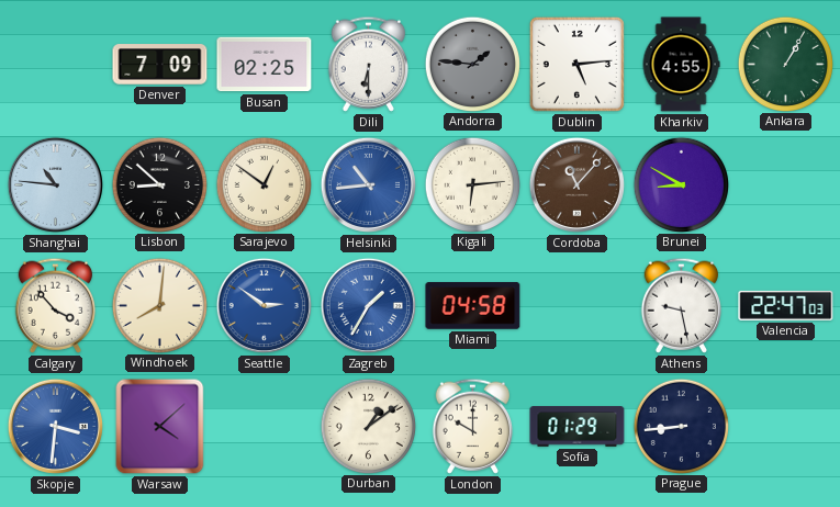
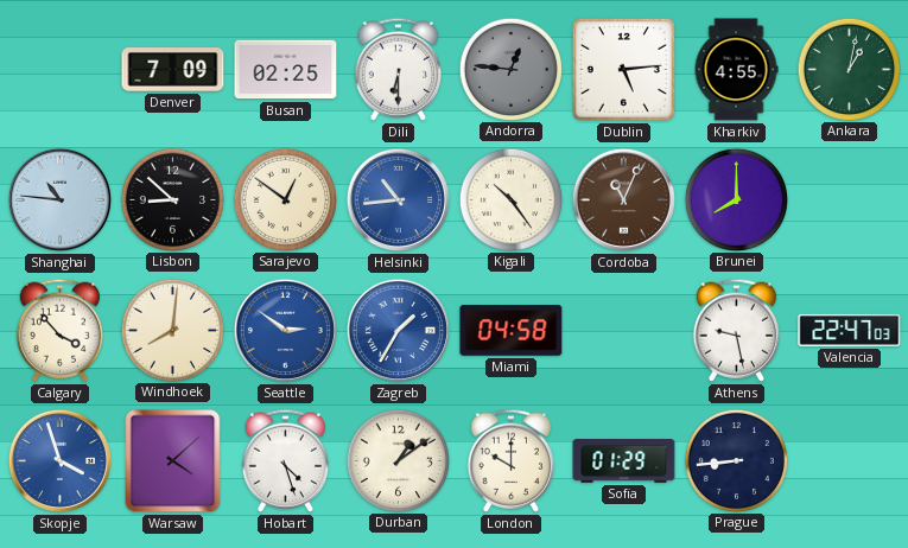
Andorra: 1:46 -> 12:46
Ankara: 1:05 -> 1:02
Kigali: 6:14 -> 10:24
Cordoba: 11:07 -> 11:04
Brunei: 8:50 -> 8:00
Skopje: 3:31 -> 3:57
Hobart: none -> 4:27
